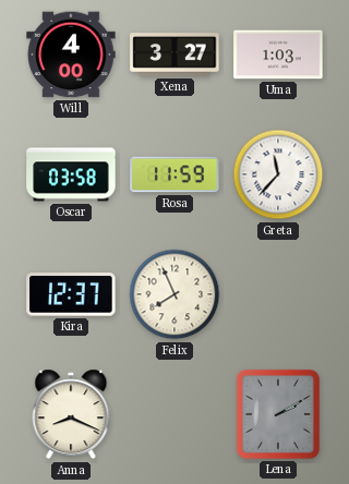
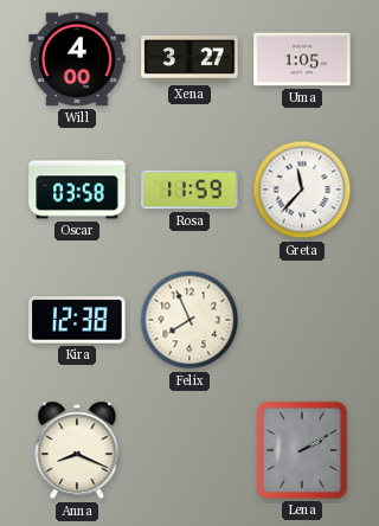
Uma: 1:03 -> 1:05
Kira: 12:37 -> 12:38
